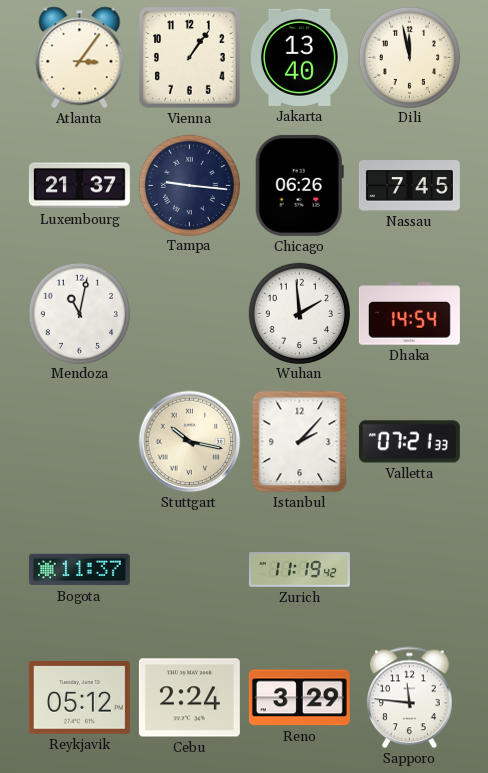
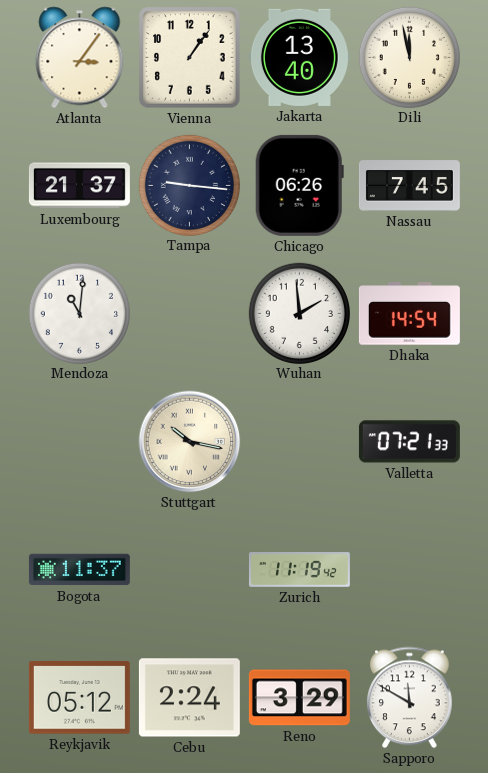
Mendoza: 11:02 -> 11:01
Istanbul: 2:07 -> none
Sapporo: 11:46 -> 11:50
